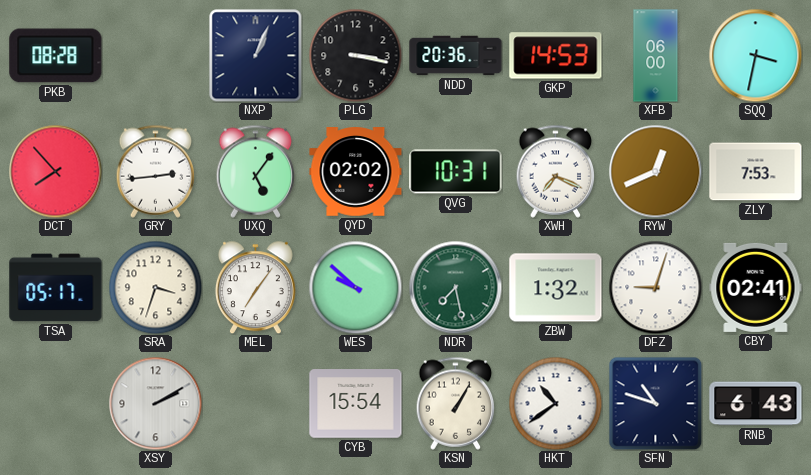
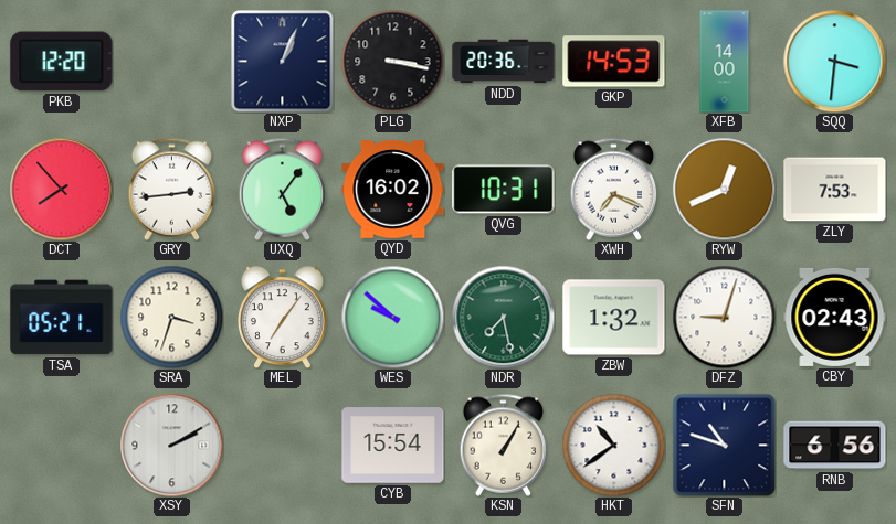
PKB: 08:28 -> 12:20
XFB: 06:00 -> 14:00
SQQ: 3:32 -> 3:31
QYD: 02:02 -> 16:02
TSA: 05:17 -> 05:21
CBY: 02:41 -> 02:43
RNB: 6:43 -> 6:56
